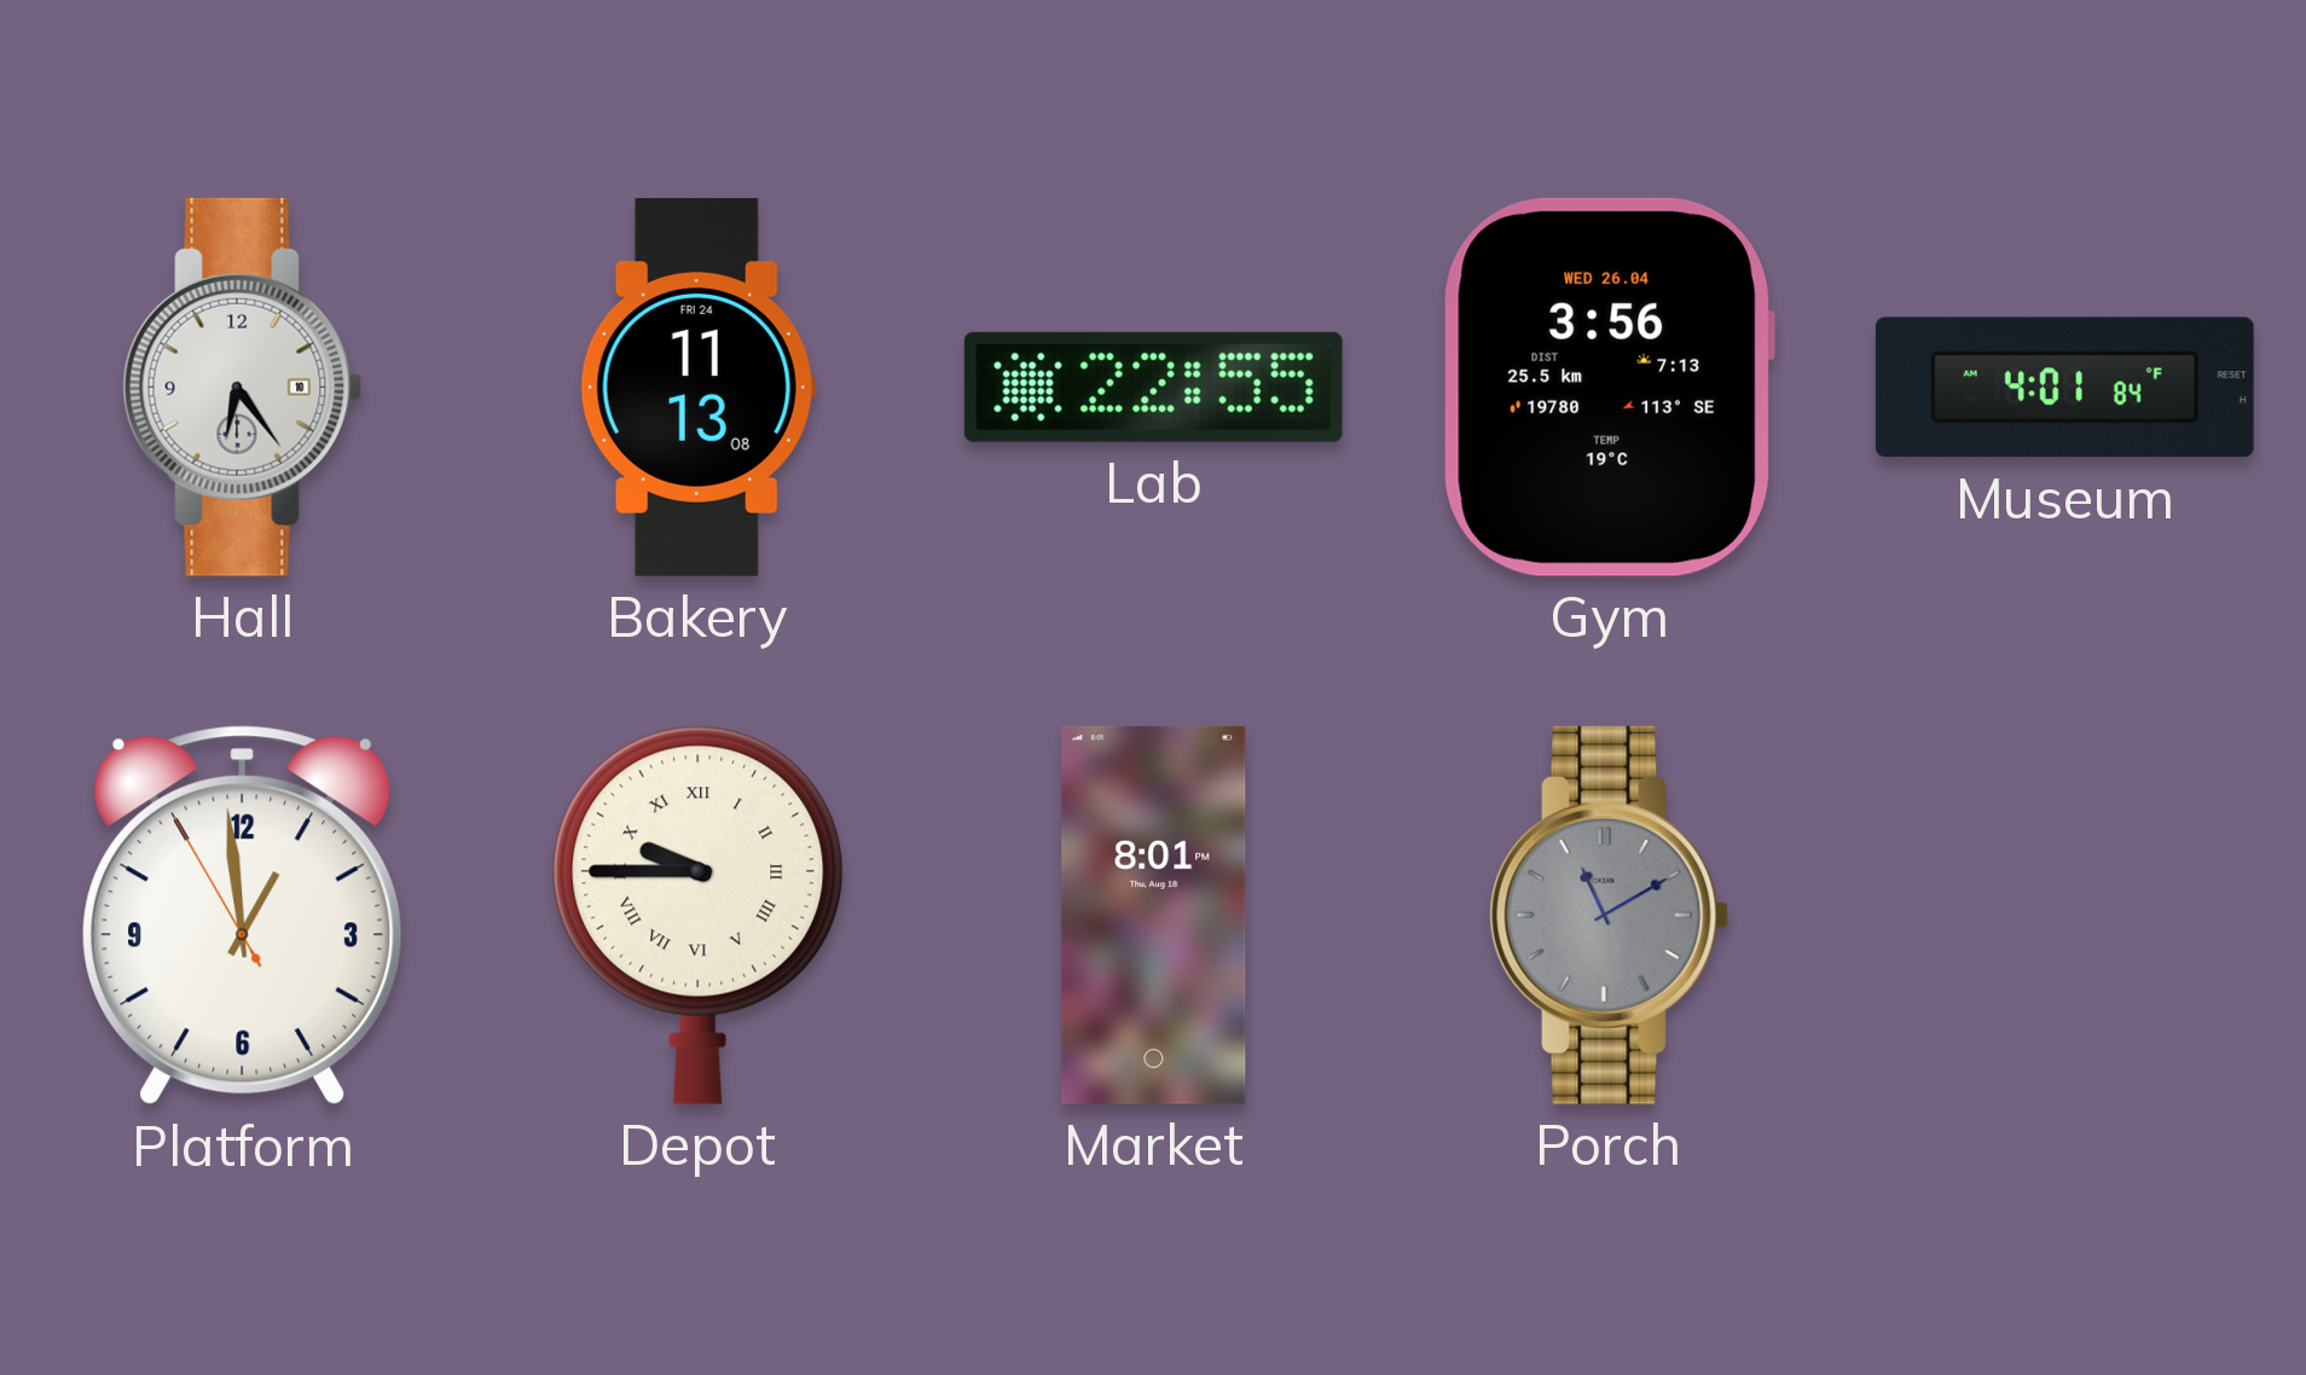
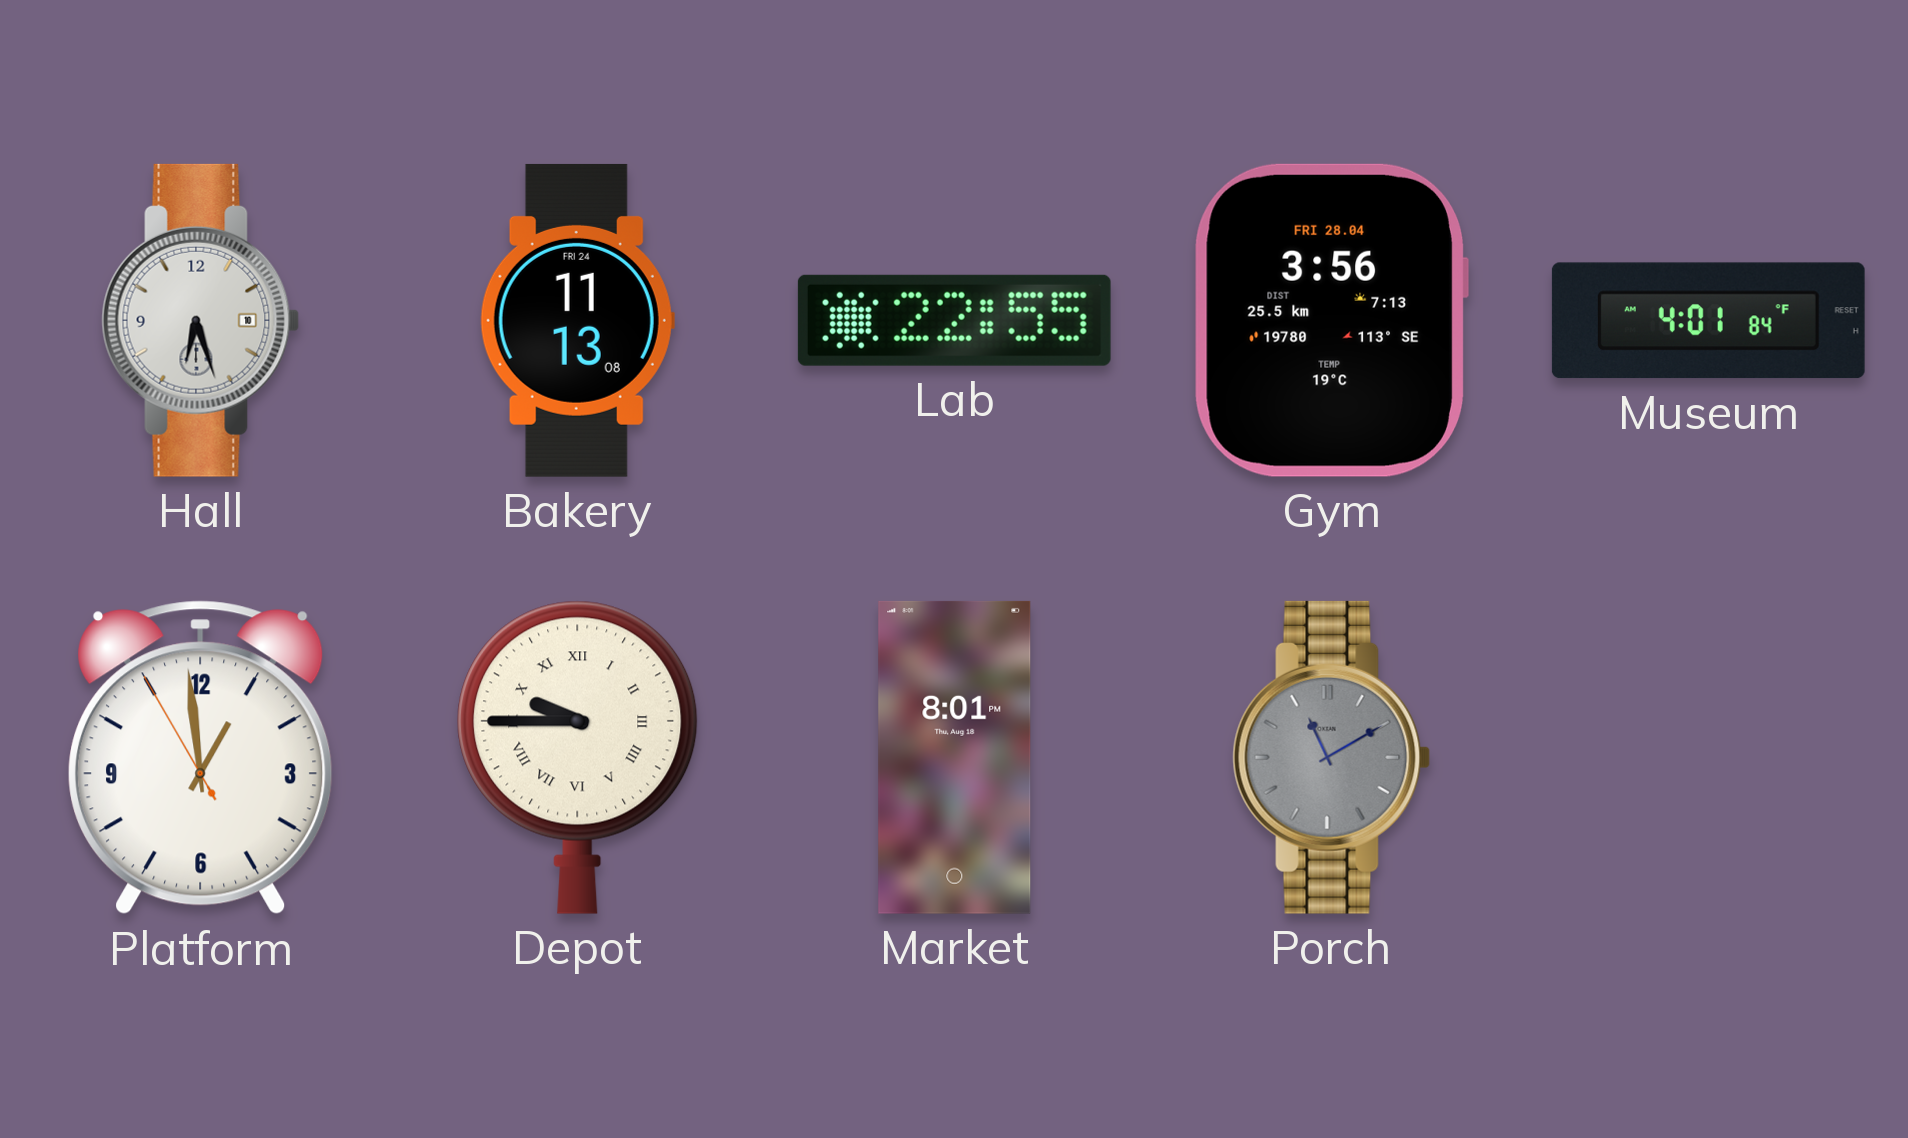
Hall: 6:24 -> 6:27
Gym date: WED 26.04 -> FRI 28.04
